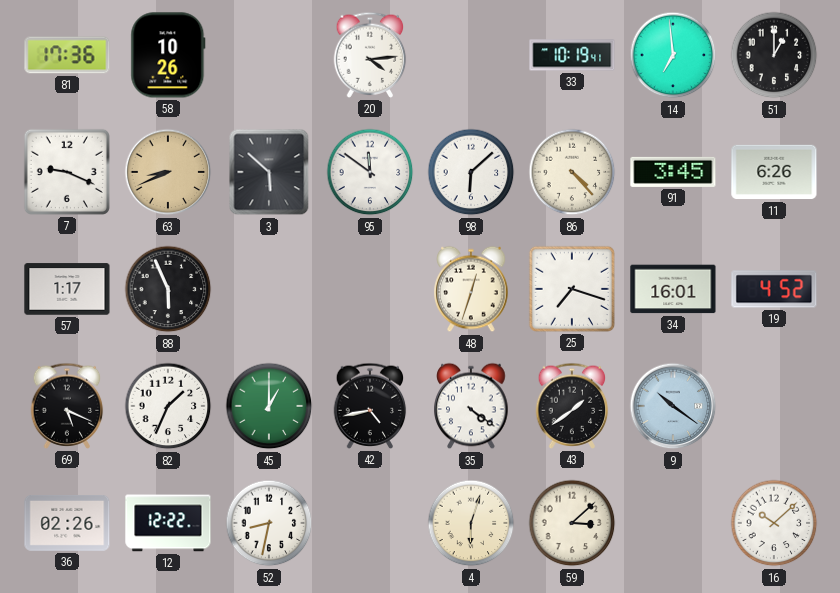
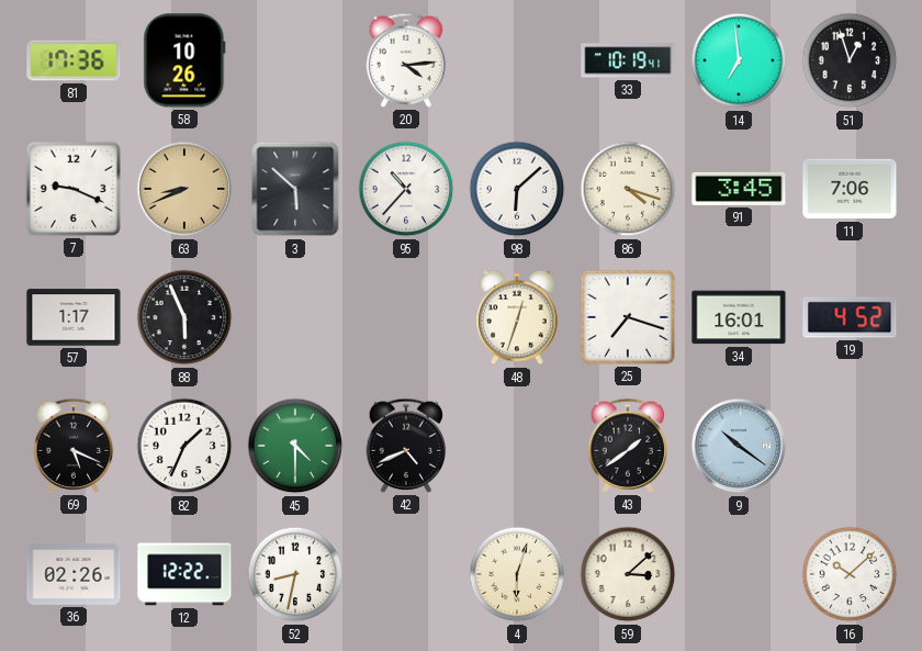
51: 1:00 -> 12:57
95: 11:51 -> 10:37
86: 4:23 -> 4:18
11: 6:26 -> 7:06
45: 1:00 -> 4:30
42: 4:43 -> 4:41
35: 4:21 -> none
